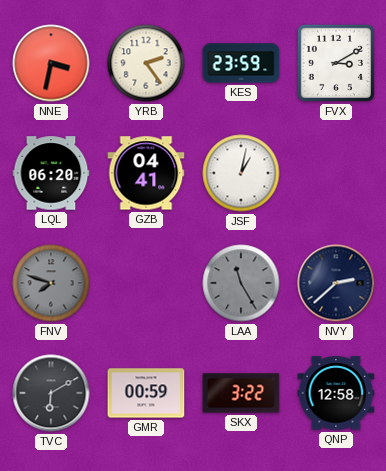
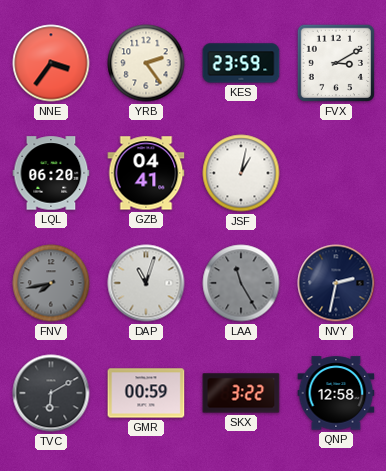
NNE: 3:32 -> 3:36
FNV: 7:48 -> 7:43
DAP: none -> 11:03
NVY: 2:38 -> 2:32
